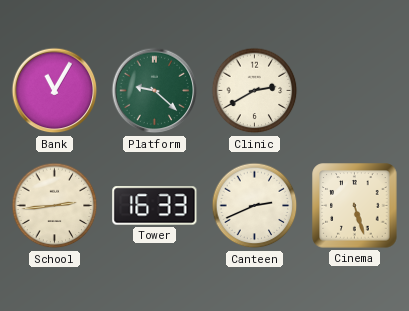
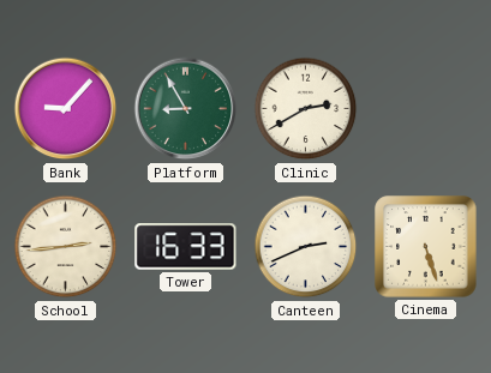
Bank: 11:05 -> 9:07
Platform: 9:22 -> 8:55
